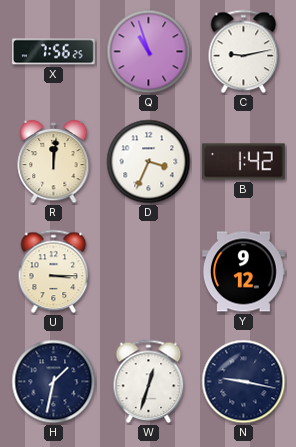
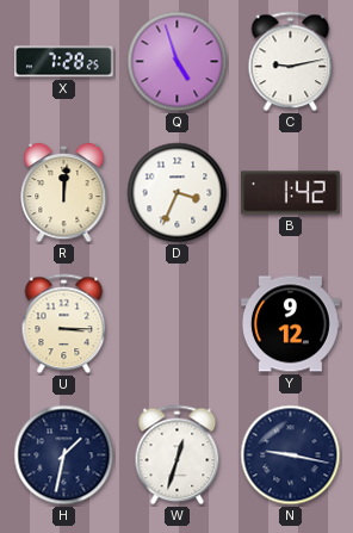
X: 7:56 -> 7:28
Q: 10:57 -> 4:57
